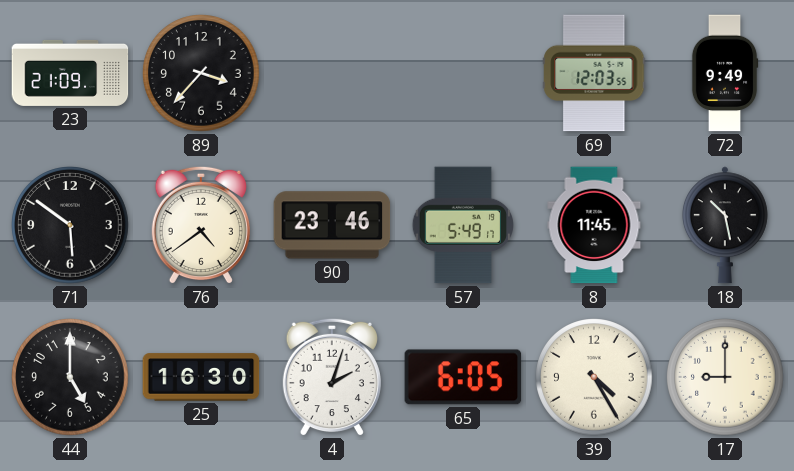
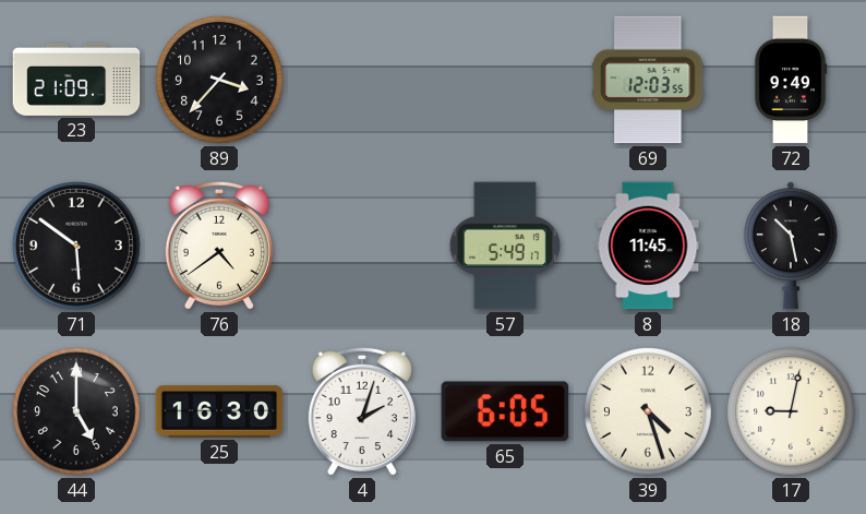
90: 23:46 -> none
39: 4:25 -> 4:27
17: 9:00 -> 9:02
